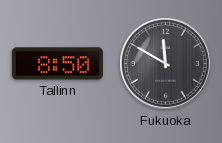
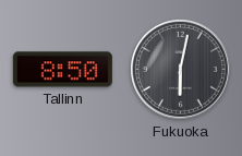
Fukuoka: 11:50 -> 6:02
